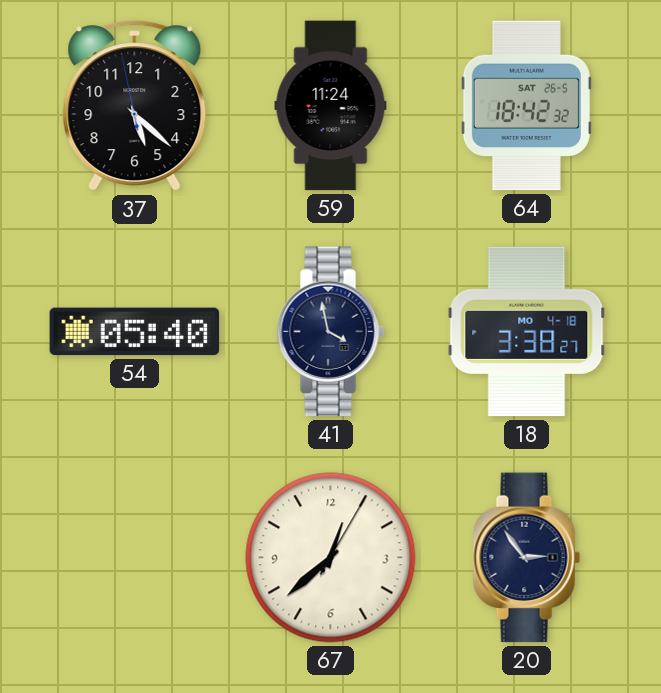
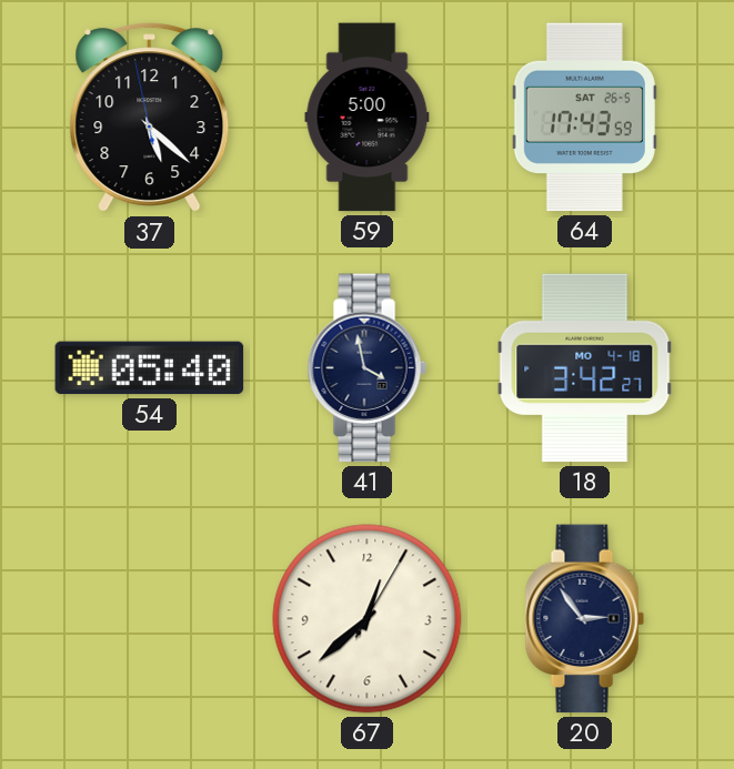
59: 11:24 -> 5:00
64: 18:42 -> 17:43
18: 3:38 -> 3:42
